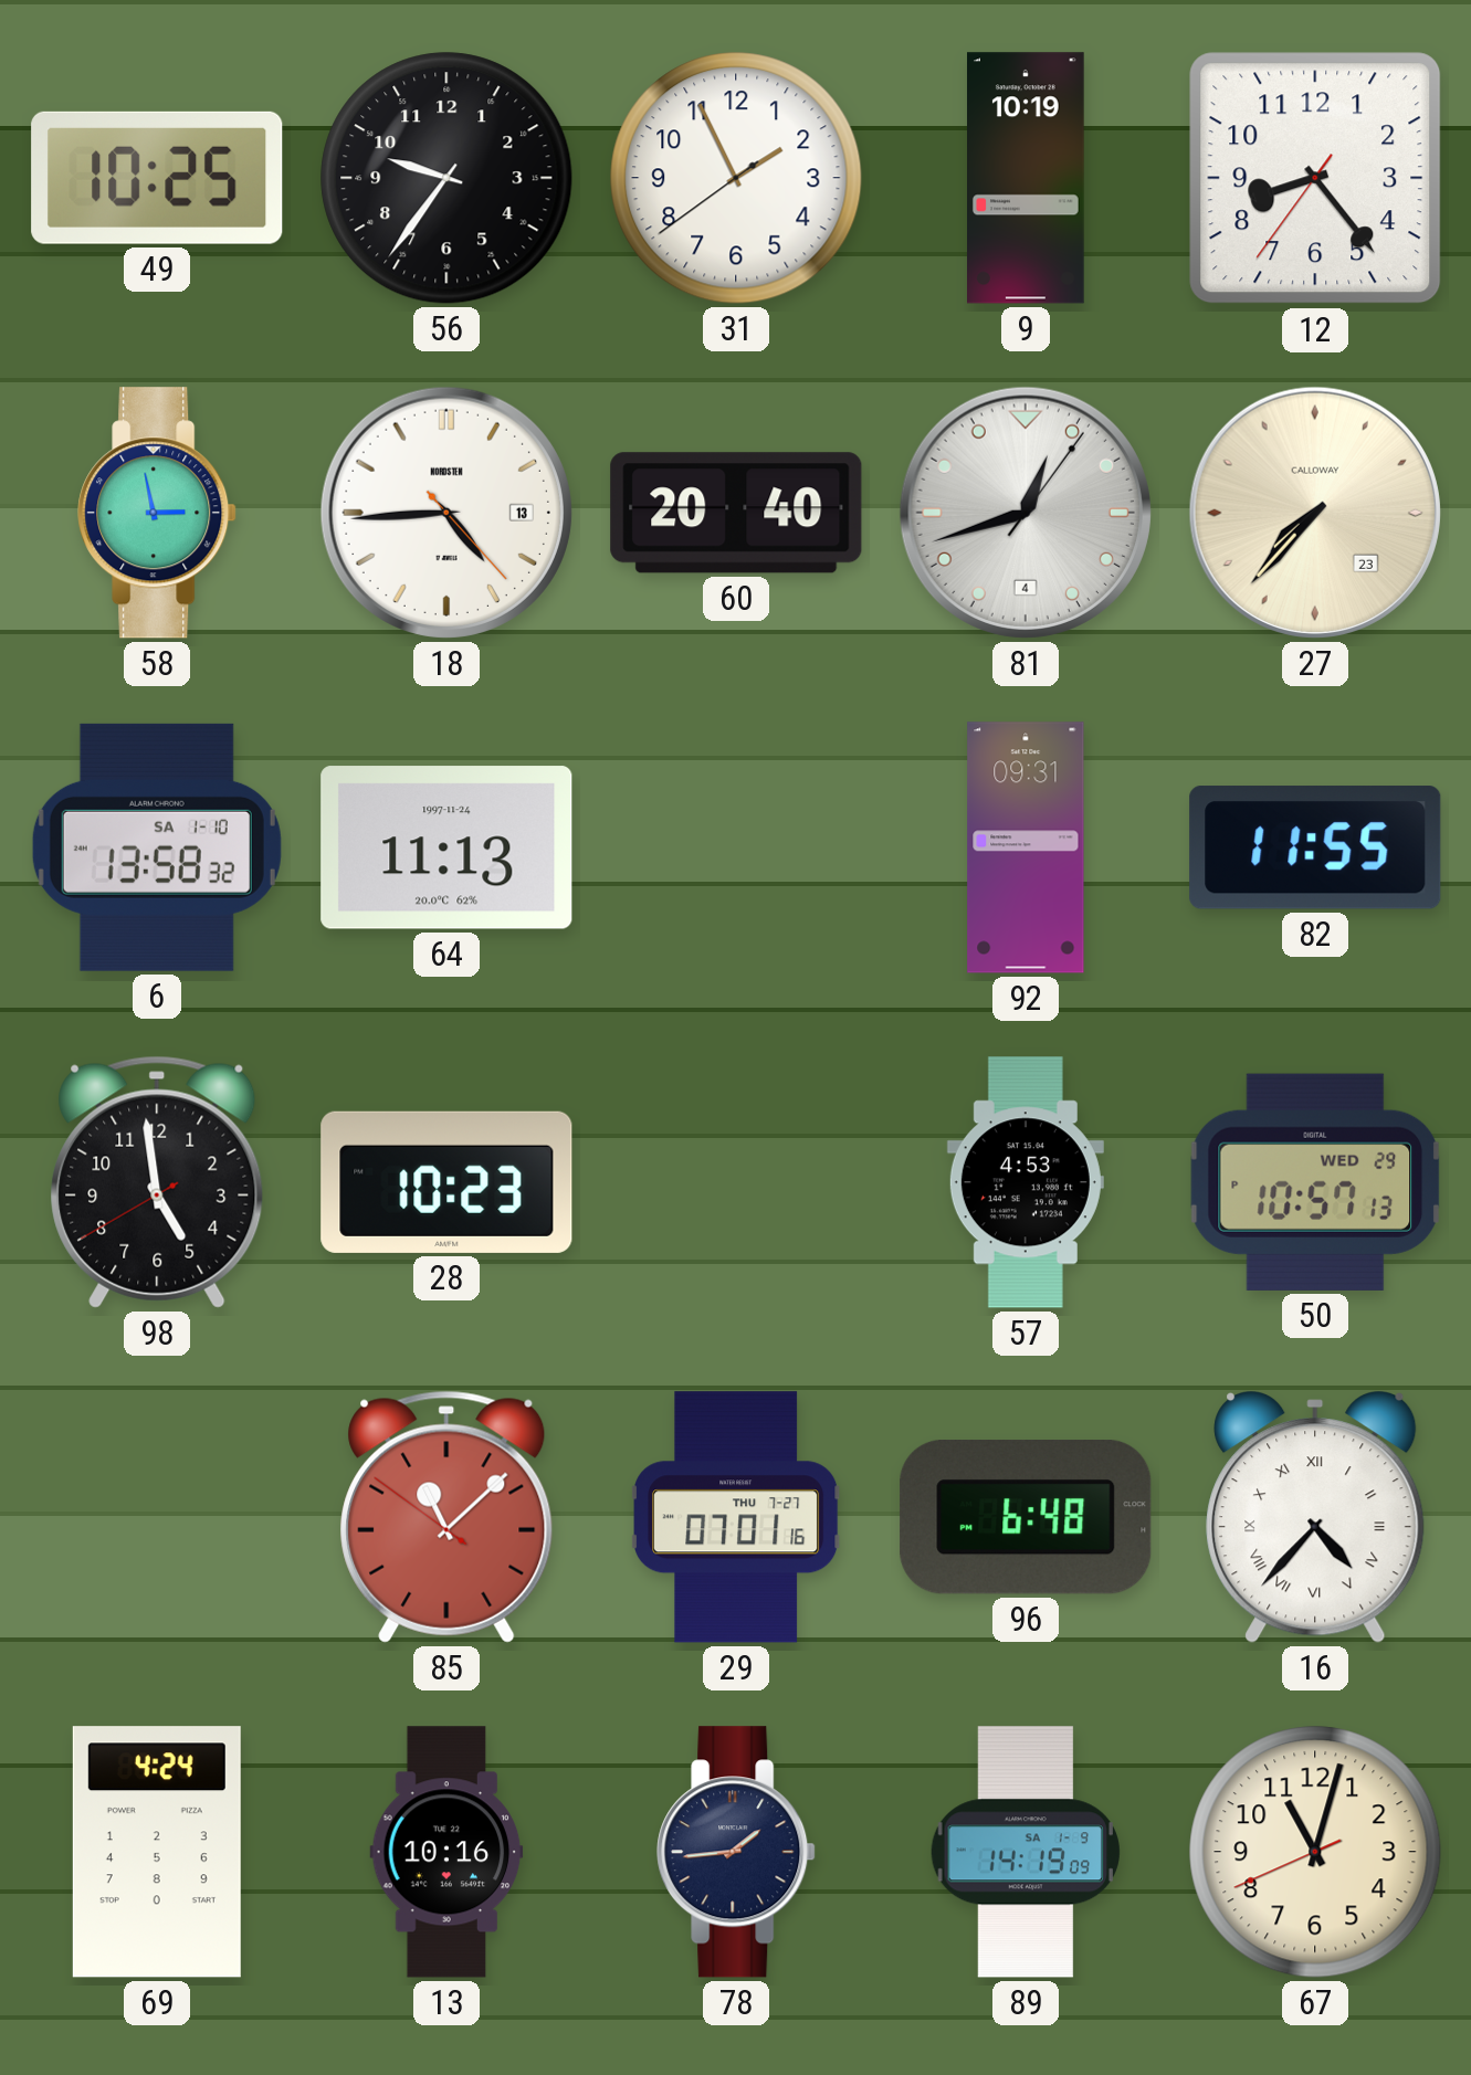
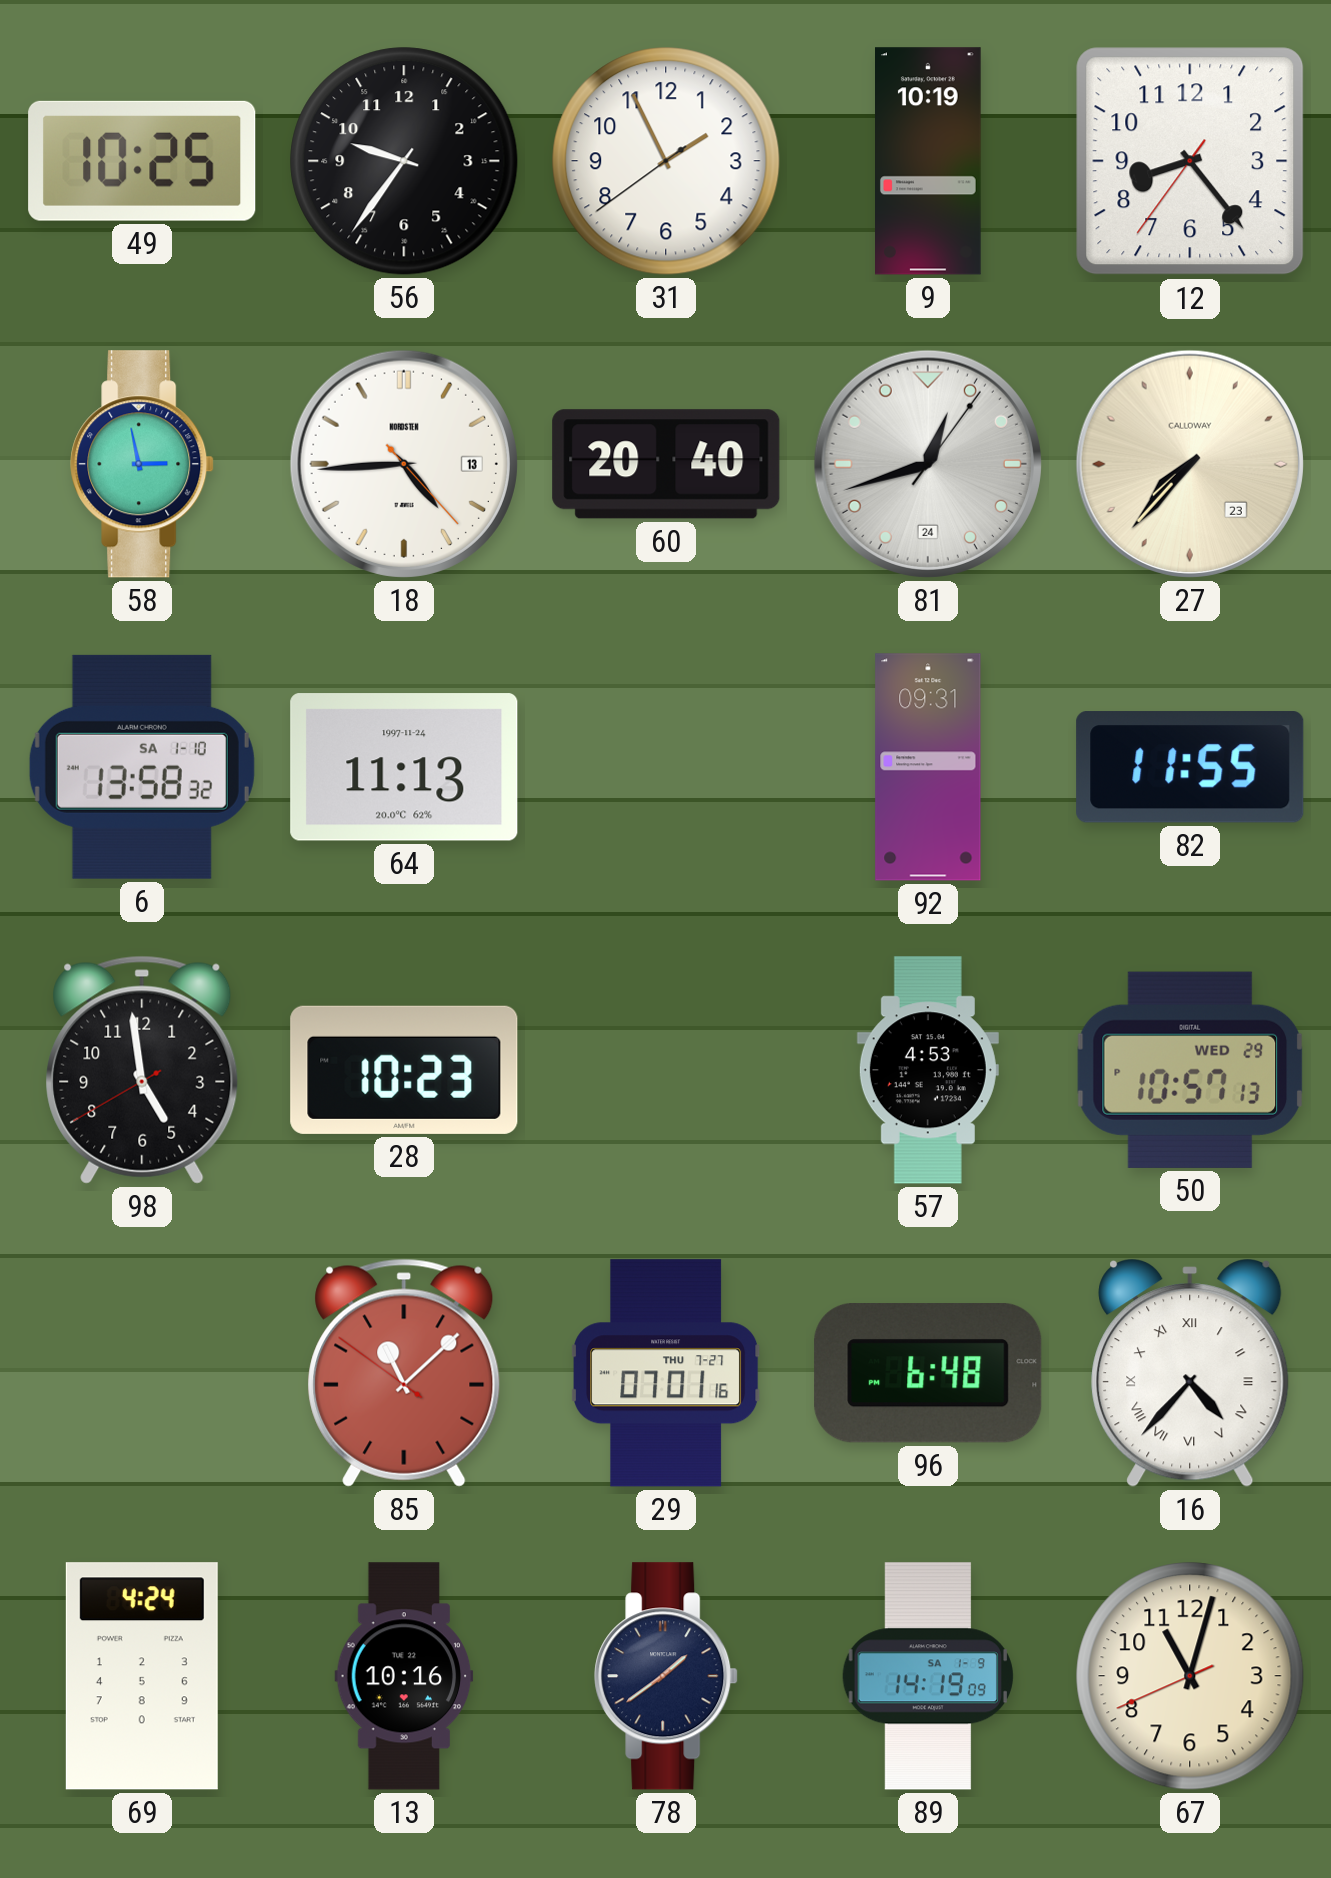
81 date: 4 -> 24
78: 1:44 -> 1:39
